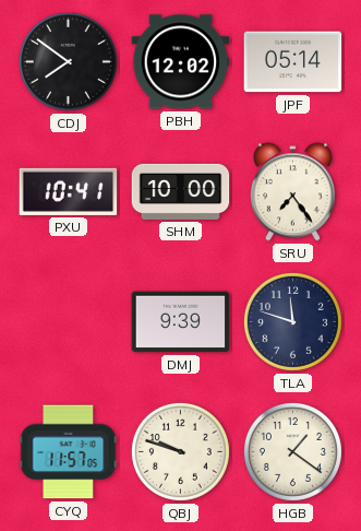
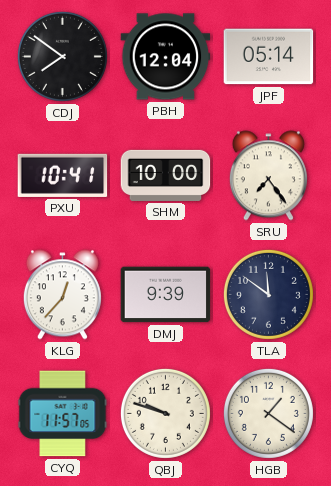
PBH: 12:02 -> 12:04
KLG: none -> 12:37
TLA: 11:48 -> 11:51
